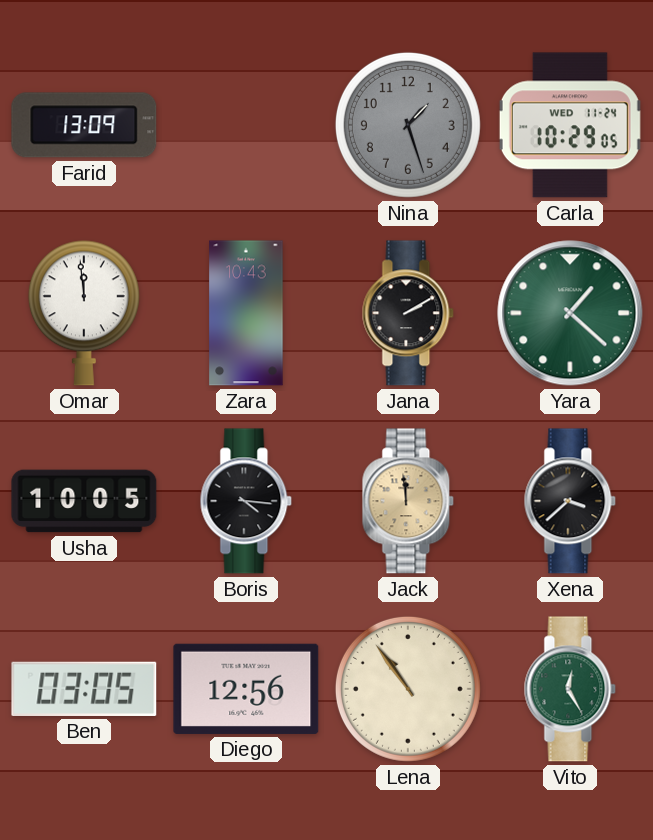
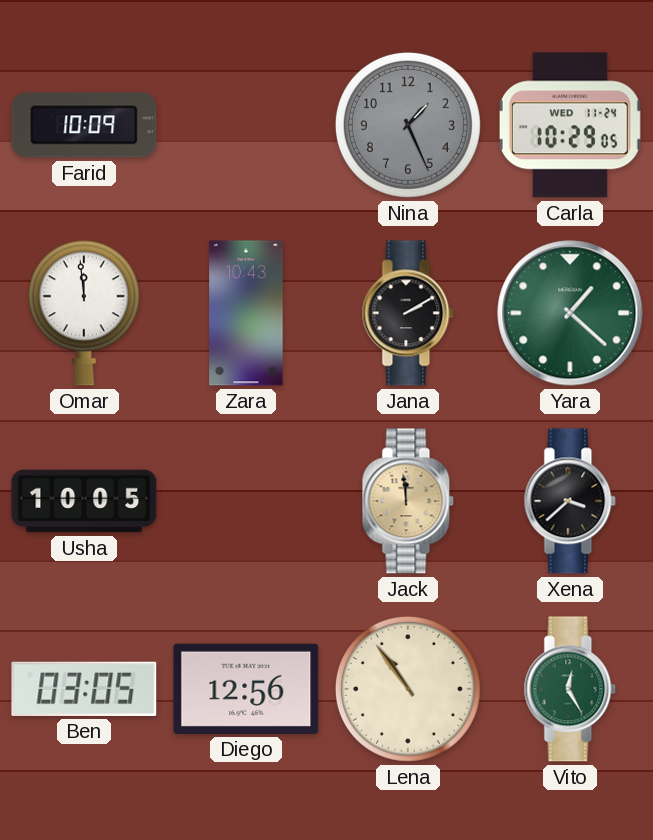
Farid: 13:09 -> 10:09
Nina: 1:27 -> 1:26
Boris: 4:16 -> none
